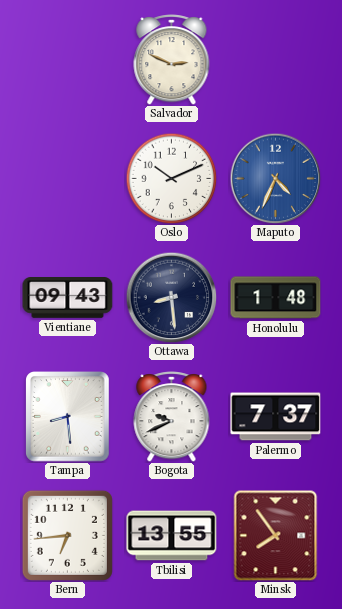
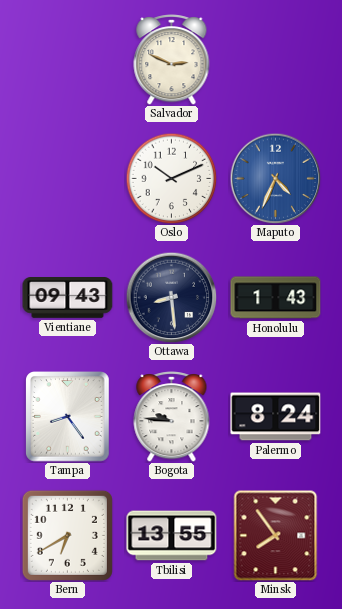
Honolulu: 1:48 -> 1:43
Tampa: 8:29 -> 8:24
Bogota: 9:41 -> 9:46
Palermo: 7:37 -> 8:24
Bern: 6:44 -> 6:40
